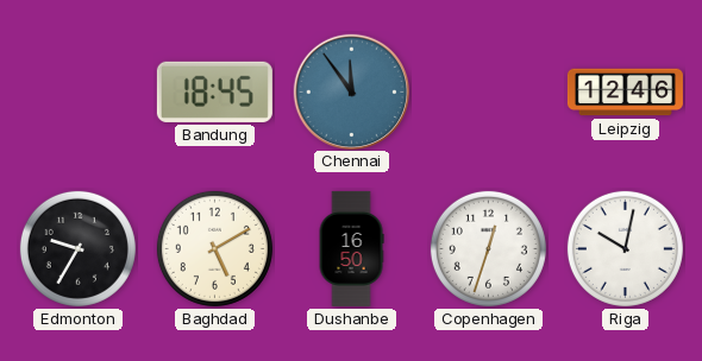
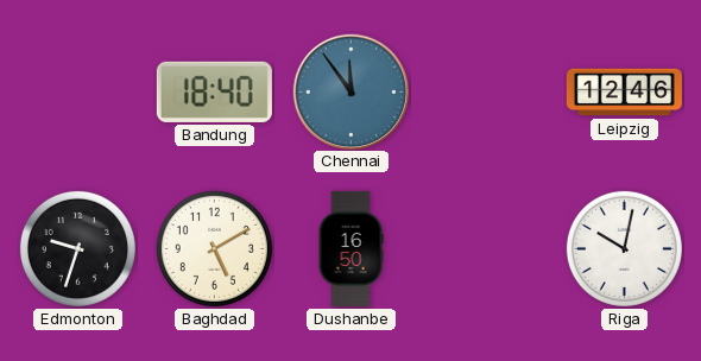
Bandung: 18:45 -> 18:40
Edmonton: 9:35 -> 9:33
Copenhagen: 12:33 -> none
